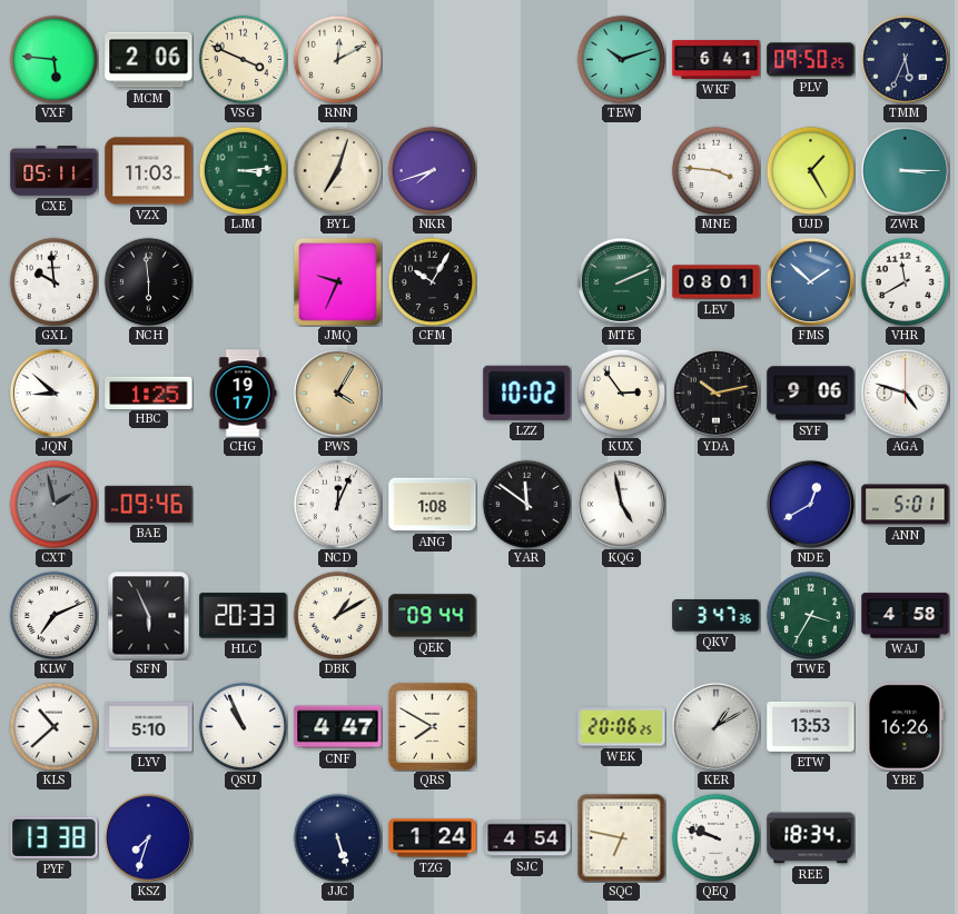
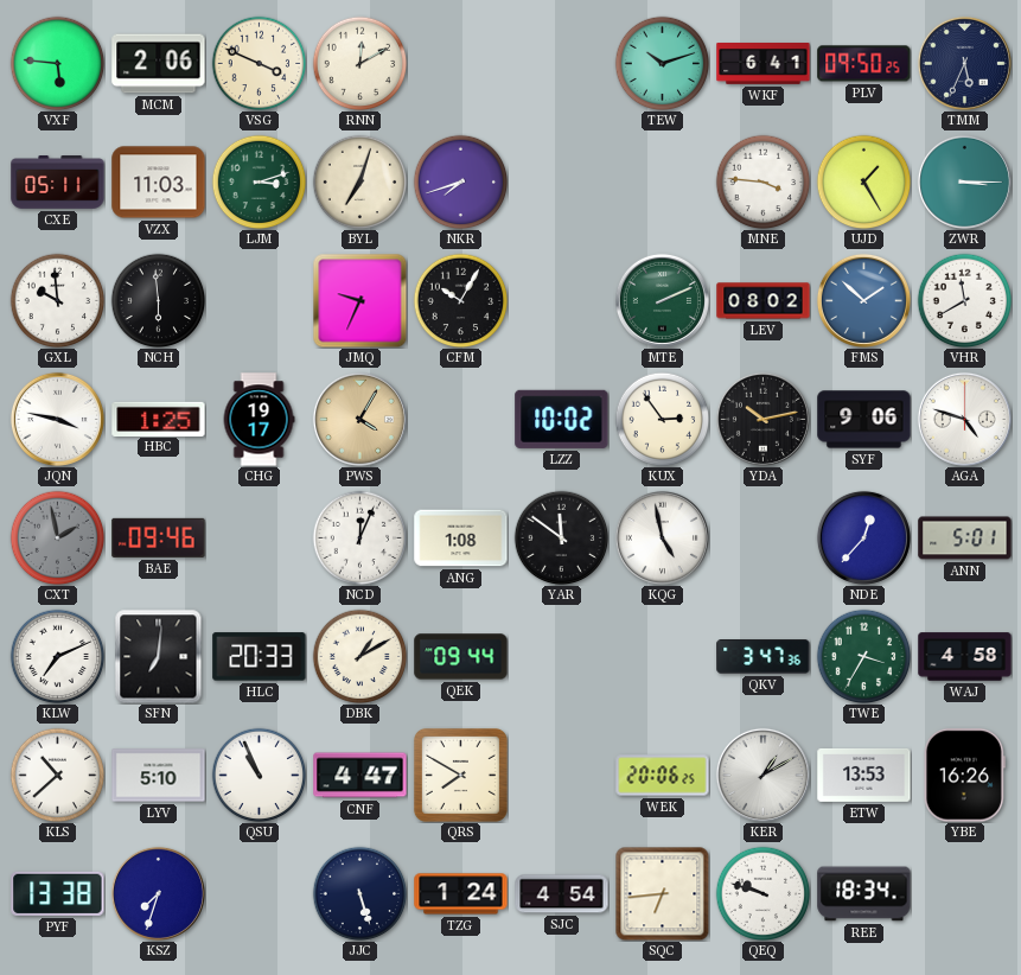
LJM: 3:14 -> 3:12
LEV: 08:01 -> 08:02
JQN: 8:52 -> 3:47
NDE: 12:40 -> 12:37
SFN: 5:56 -> 7:01
SQC: 6:47 -> 6:44
